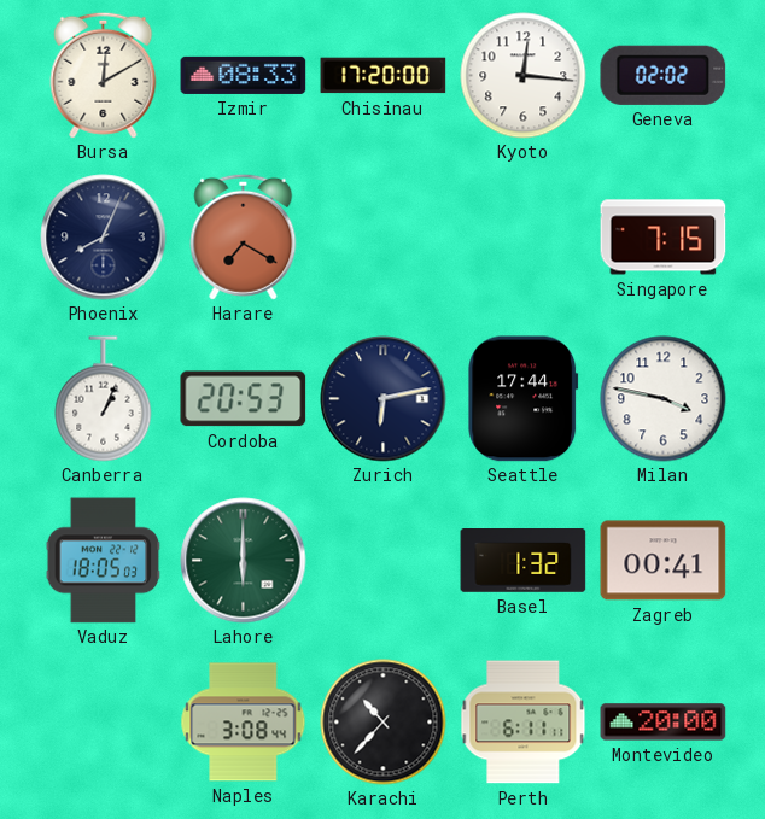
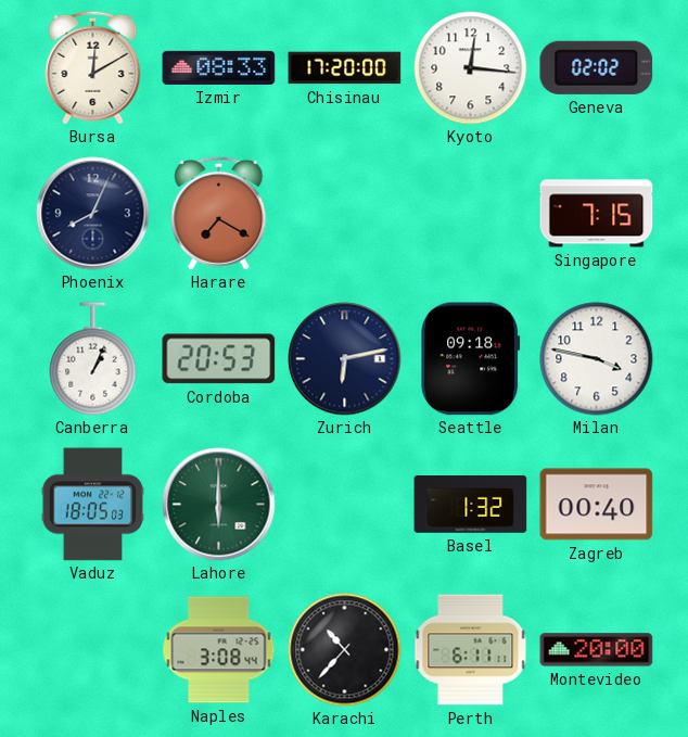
Seattle: 17:44 -> 09:18
Zagreb: 00:41 -> 00:40
